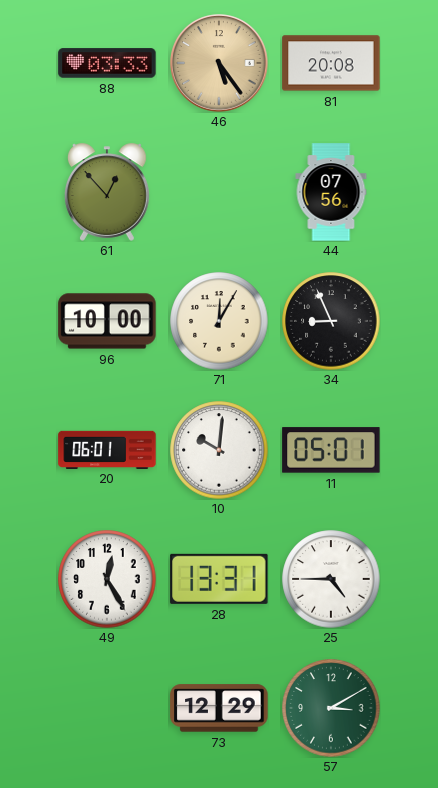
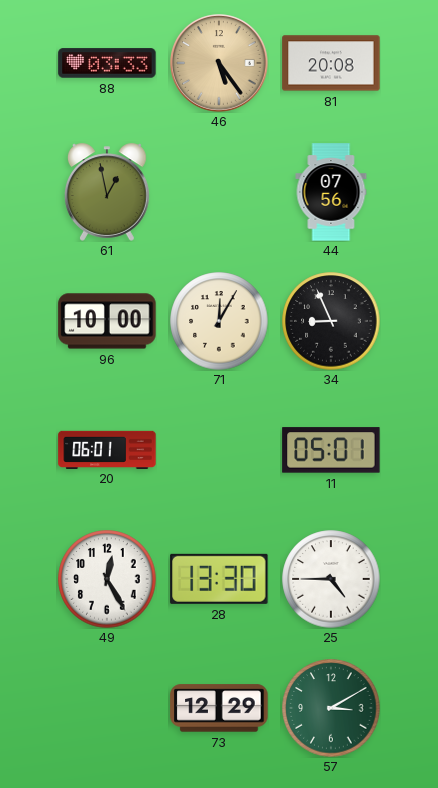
61: 12:53 -> 12:58
10: 10:01 -> none
28: 13:31 -> 13:30
